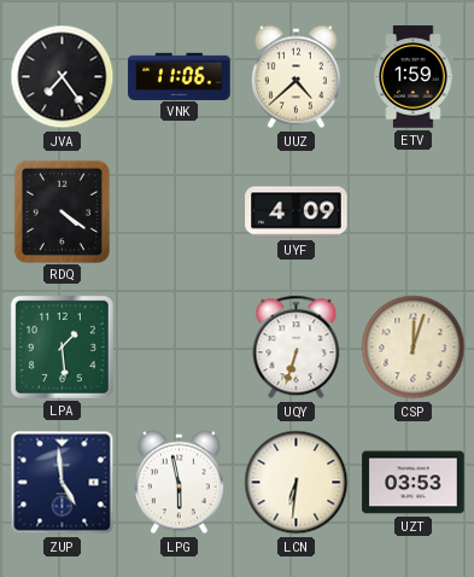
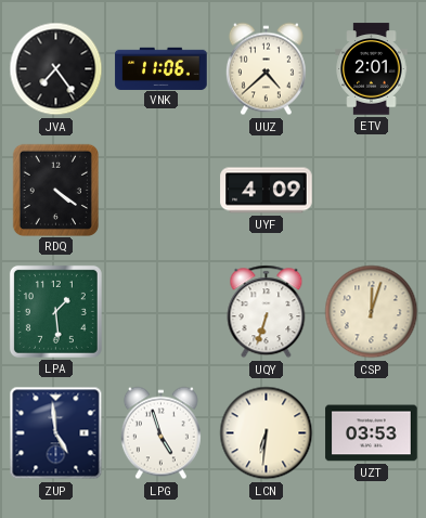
ETV: 1:59 -> 2:01
LPG: 5:58 -> 4:57
